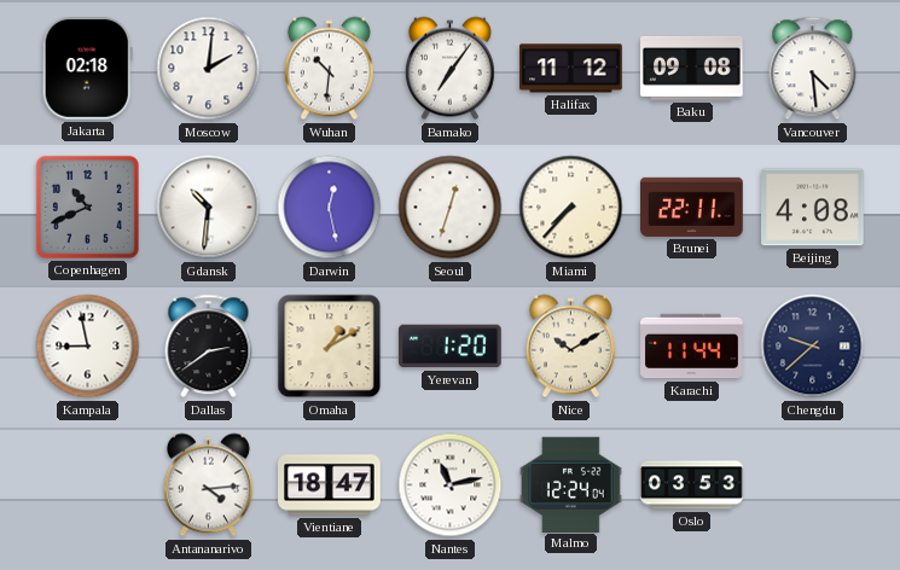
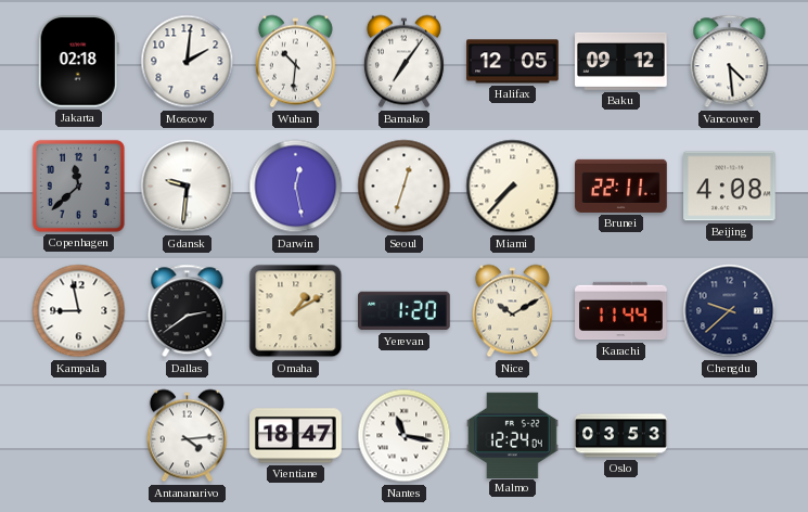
Halifax: 11:12 -> 12:05
Baku: 09:08 -> 09:12
Copenhagen: 10:41 -> 11:38
Gdansk: 10:31 -> 9:31
Nantes: 11:13 -> 11:17
